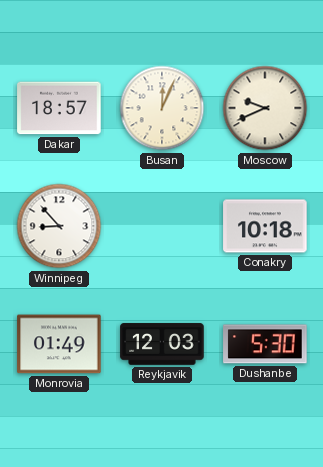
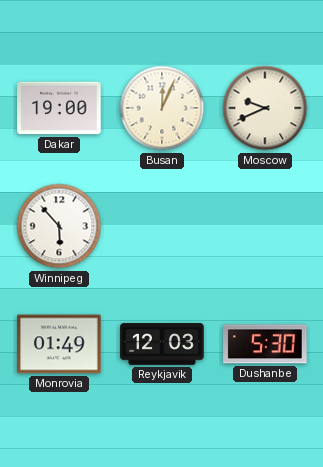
Dakar: 18:57 -> 19:00
Winnipeg: 8:53 -> 5:53
Conakry: 10:18 -> none
